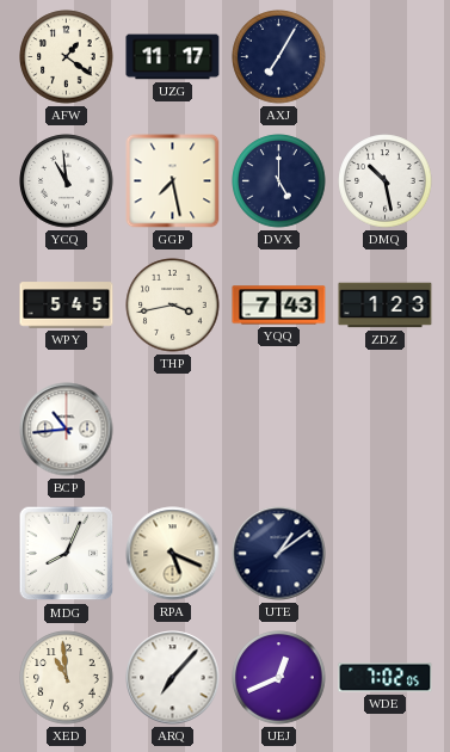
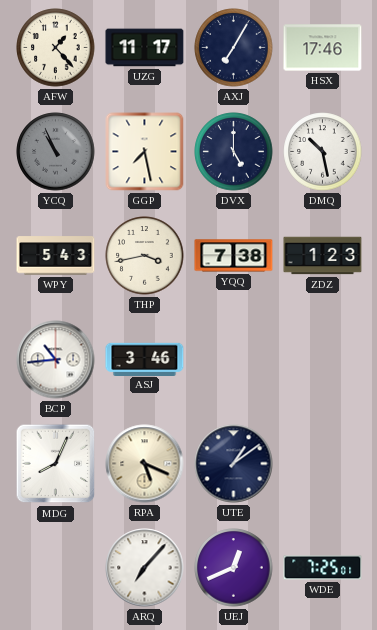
AFW: 1:21 -> 1:23
HSX: none -> 17:46
YCQ: 10:59 -> 10:56
YCQ dial: white -> grey
WPY: 5:45 -> 5:43
YQQ: 7:43 -> 7:38
ASJ: none -> 3:46
XED: 10:59 -> none
WDE: 7:02 -> 7:25
